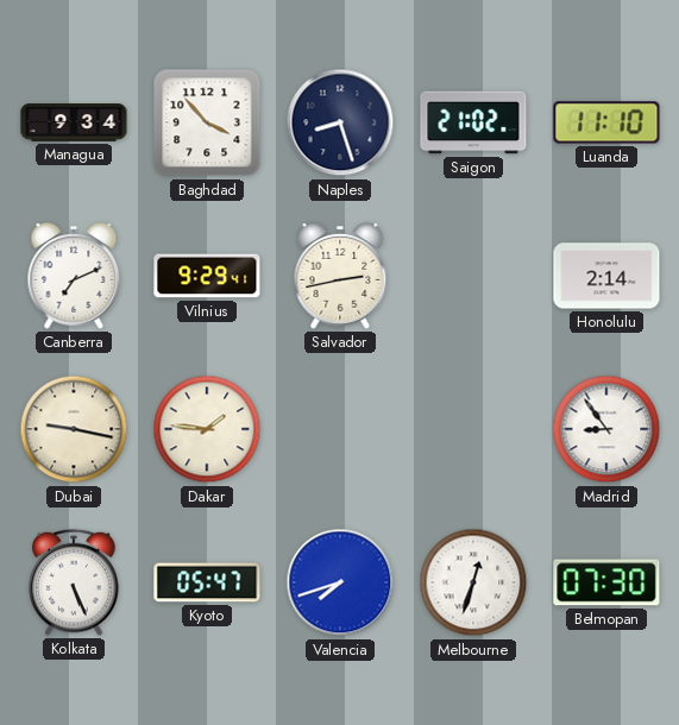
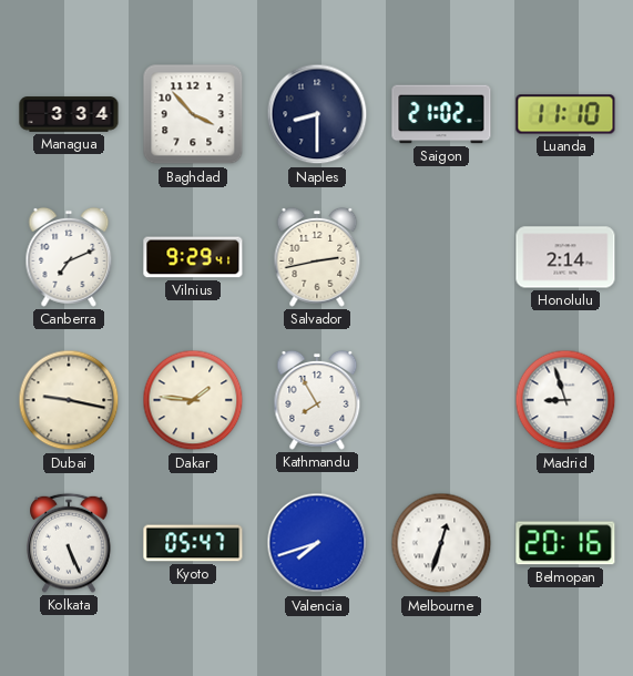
Managua: 9:34 -> 3:34
Naples: 8:27 -> 8:30
Kathmandu: none -> 7:55
Madrid: 8:54 -> 8:57
Belmopan: 07:30 -> 20:16
